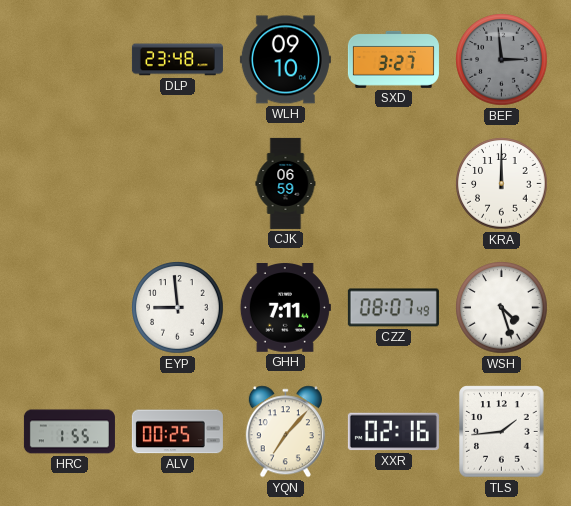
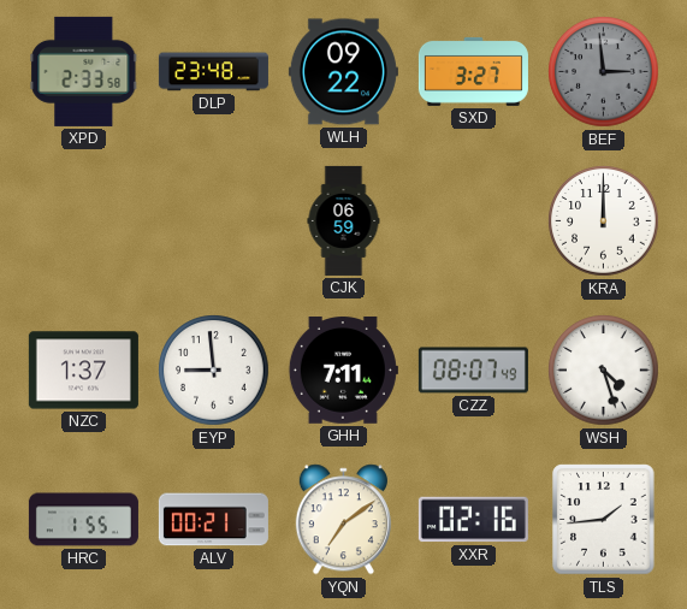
XPD: none -> 2:33
WLH: 09:10 -> 09:22
NZC: none -> 1:37
ALV: 00:25 -> 00:21
YQN: 7:07 -> 7:09
